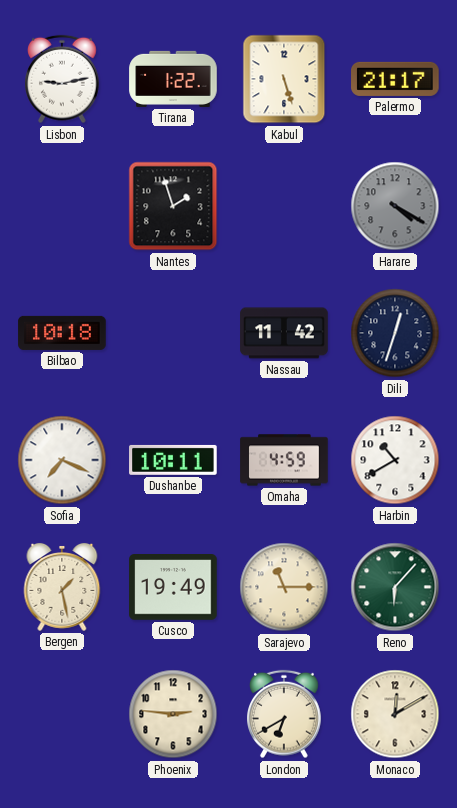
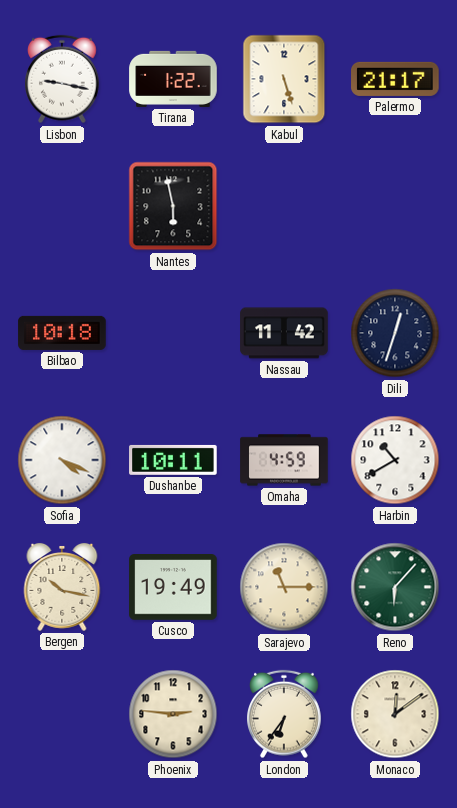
Lisbon: 9:13 -> 9:17
Nantes: 1:57 -> 5:58
Harare: 4:20 -> none
Sofia: 7:19 -> 4:19
Bergen: 1:28 -> 10:17
London: 6:40 -> 6:36
Monaco: 12:10 -> 12:09
